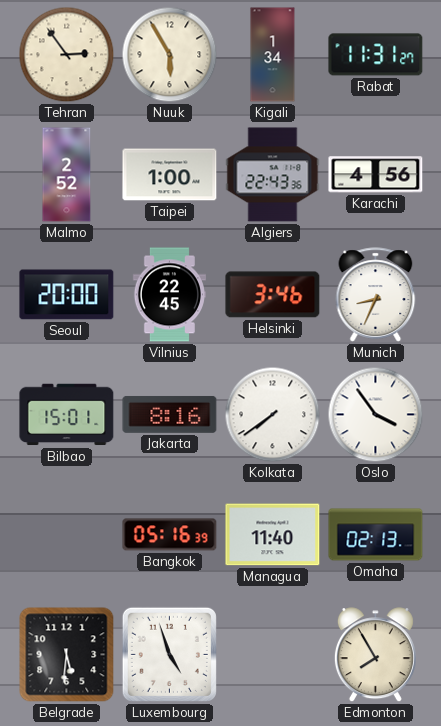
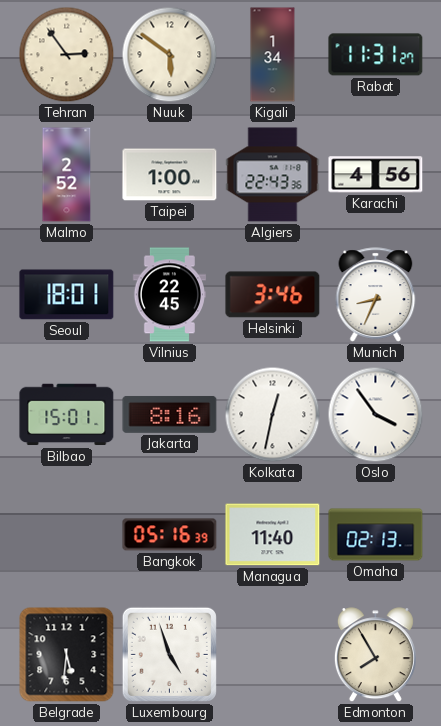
Nuuk: 5:55 -> 5:51
Seoul: 20:00 -> 18:01
Kolkata: 7:39 -> 12:32
